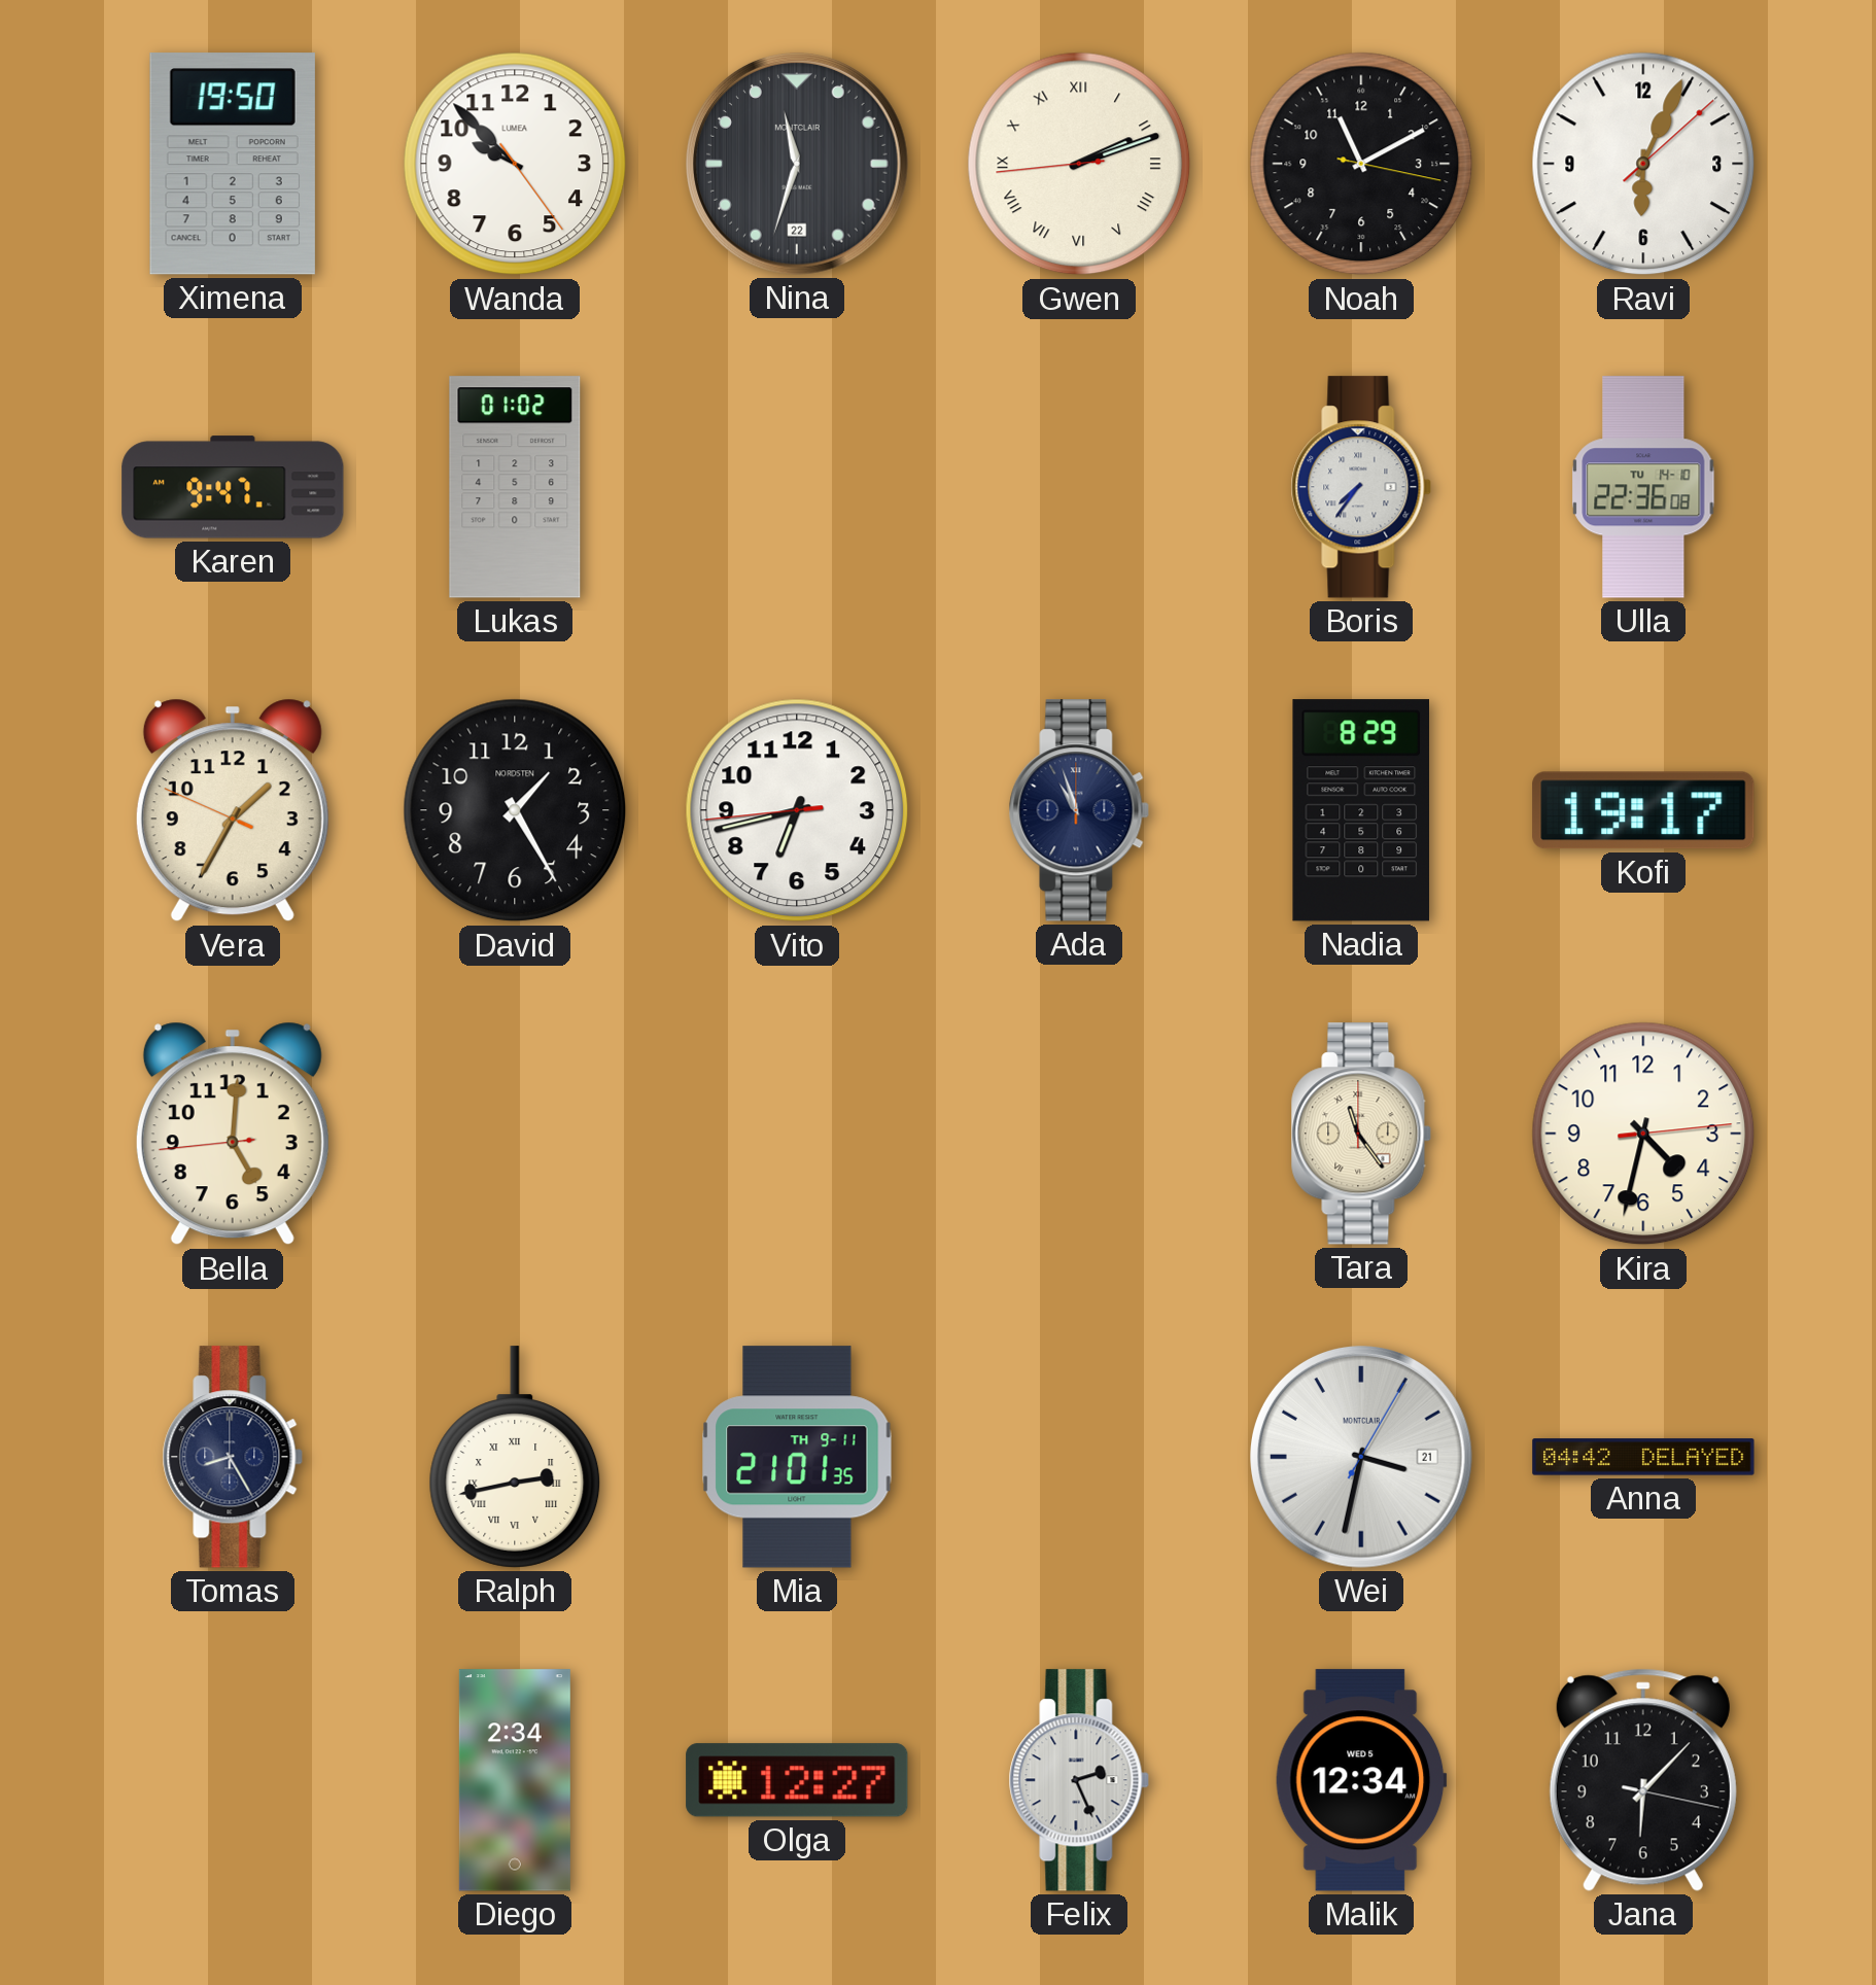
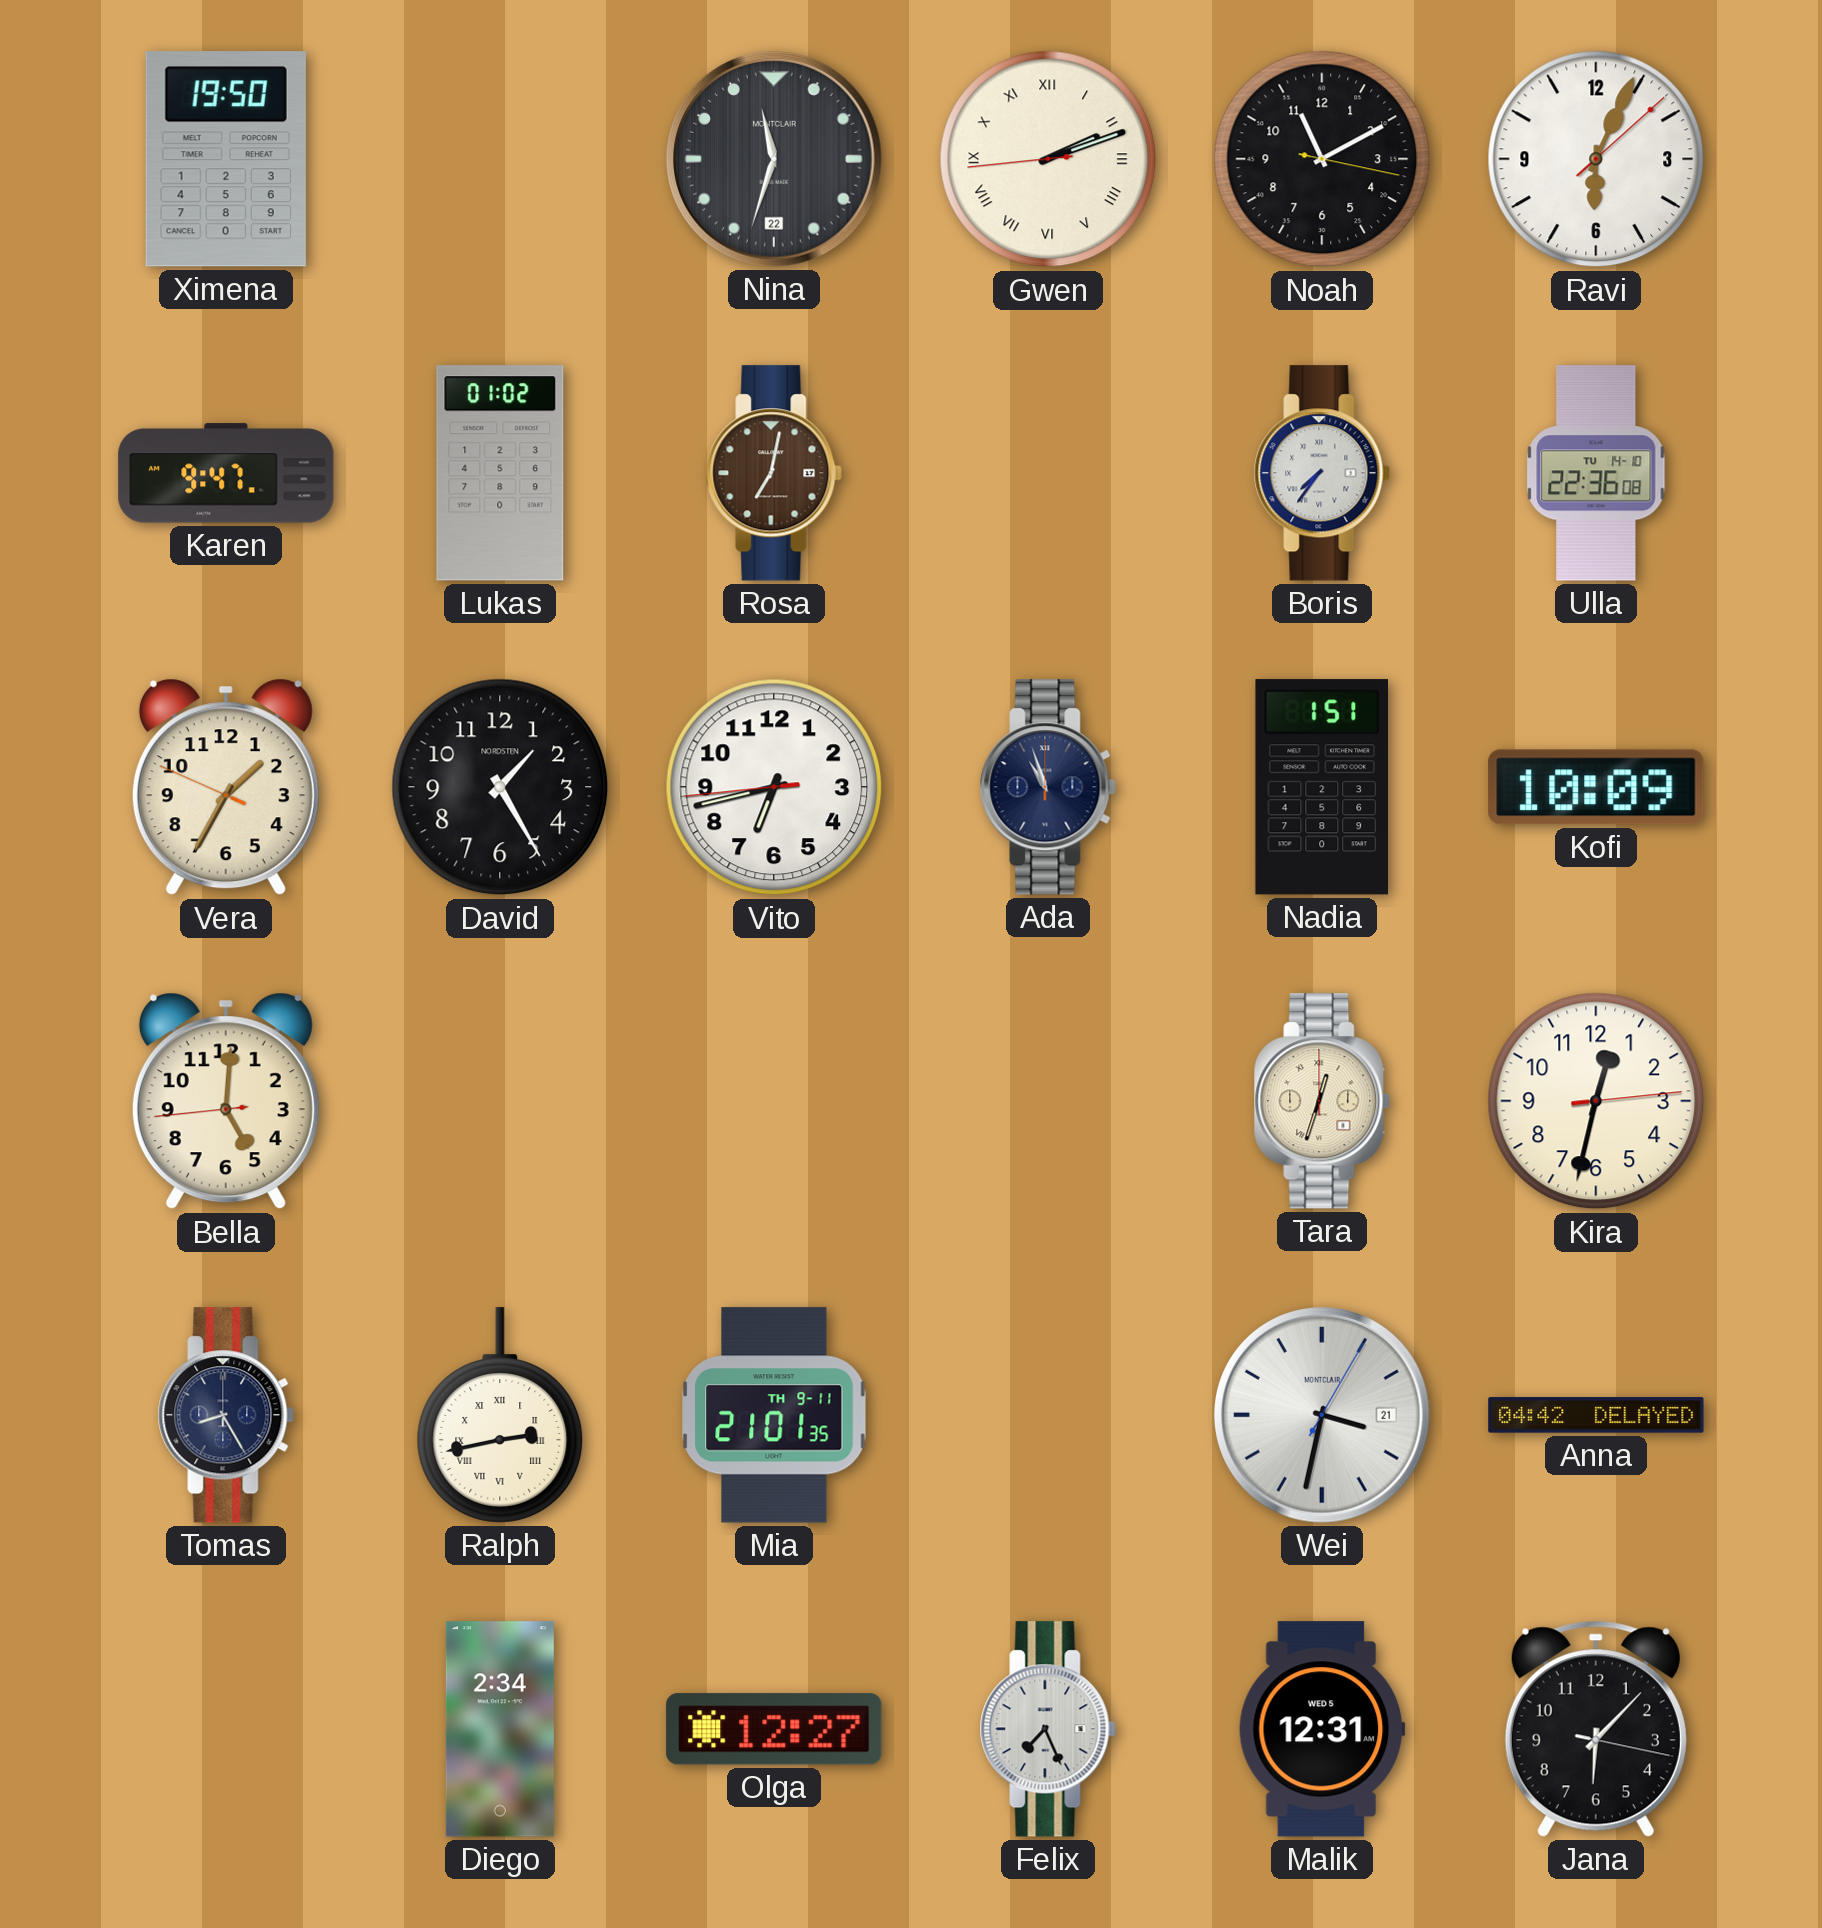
Wanda: 9:52 -> none
Rosa: none -> 7:02
Nadia: 8:29 -> 1:51
Kofi: 19:17 -> 10:09
Tara: 11:24 -> 12:33
Kira: 4:32 -> 12:32
Felix: 2:26 -> 7:26
Malik: 12:34 -> 12:31
